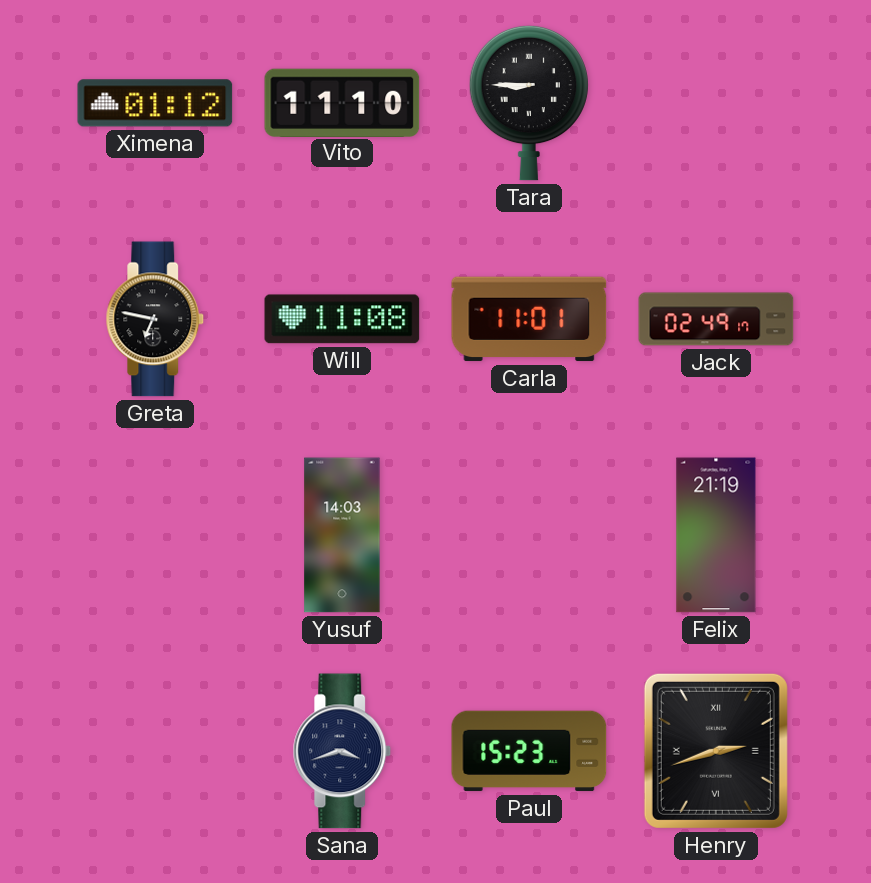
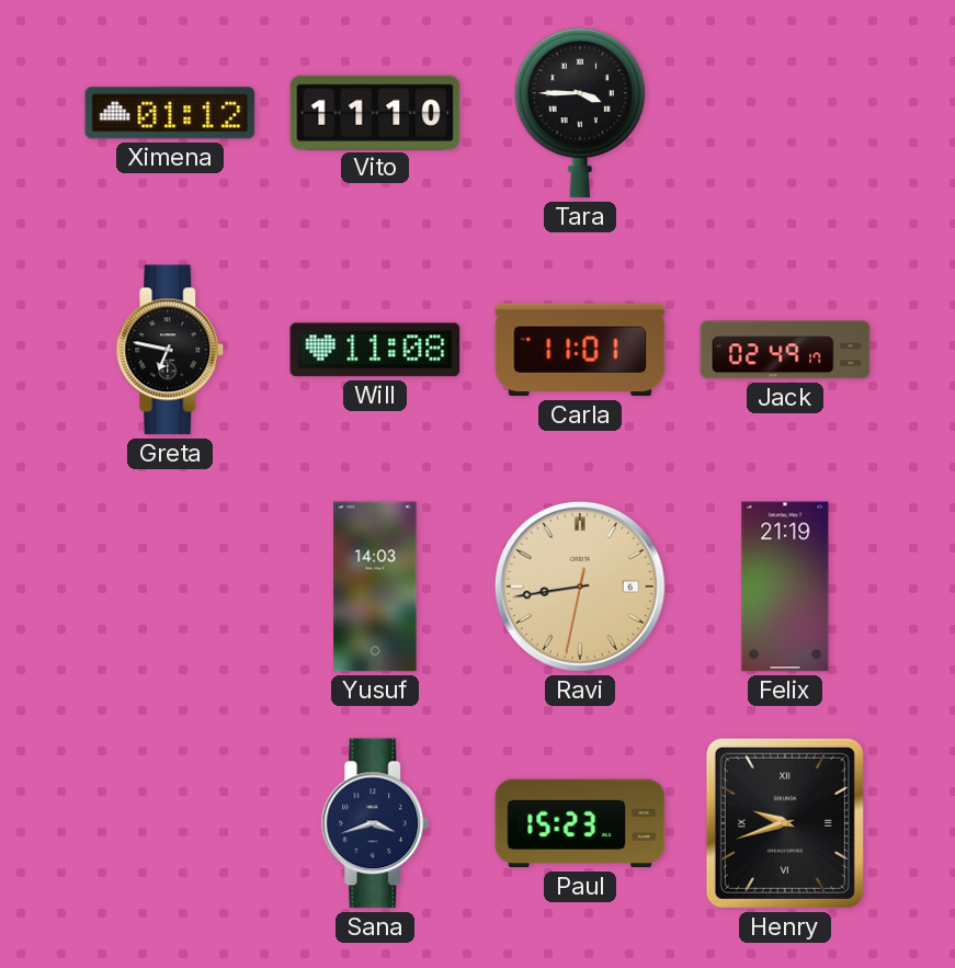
Tara: 8:45 -> 3:45
Ravi: none -> 8:43
Henry: 2:42 -> 9:42
